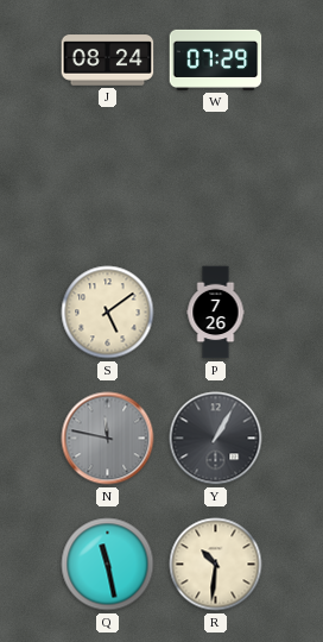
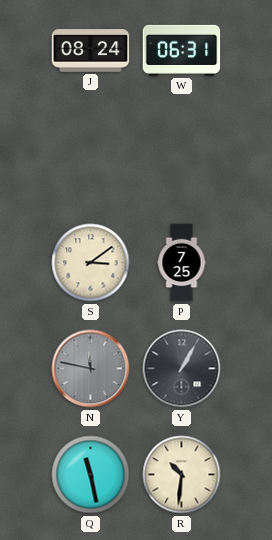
W: 07:29 -> 06:31
S: 5:09 -> 3:09
P: 7:26 -> 7:25
